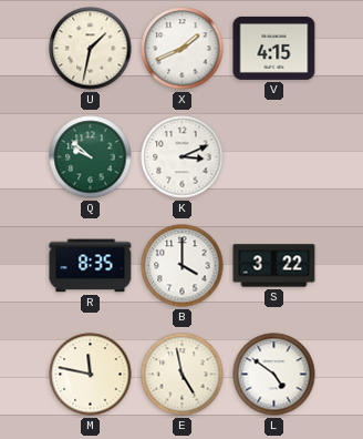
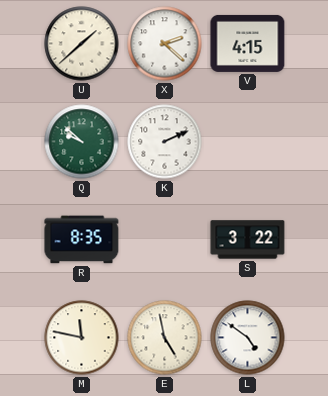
U: 1:32 -> 1:38
X: 1:41 -> 2:22
K: 3:11 -> 2:11
B: 4:00 -> none
